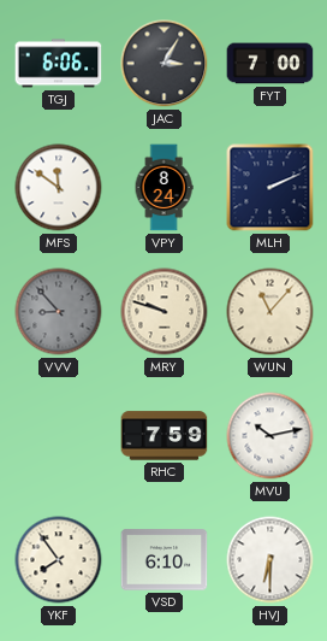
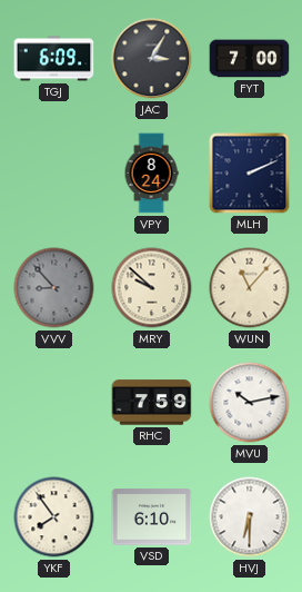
TGJ: 6:06 -> 6:09
MFS: 11:51 -> none
MRY: 9:48 -> 9:52
